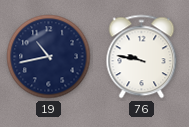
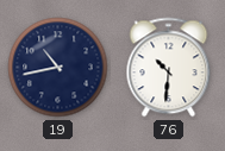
76: 9:47 -> 10:31
